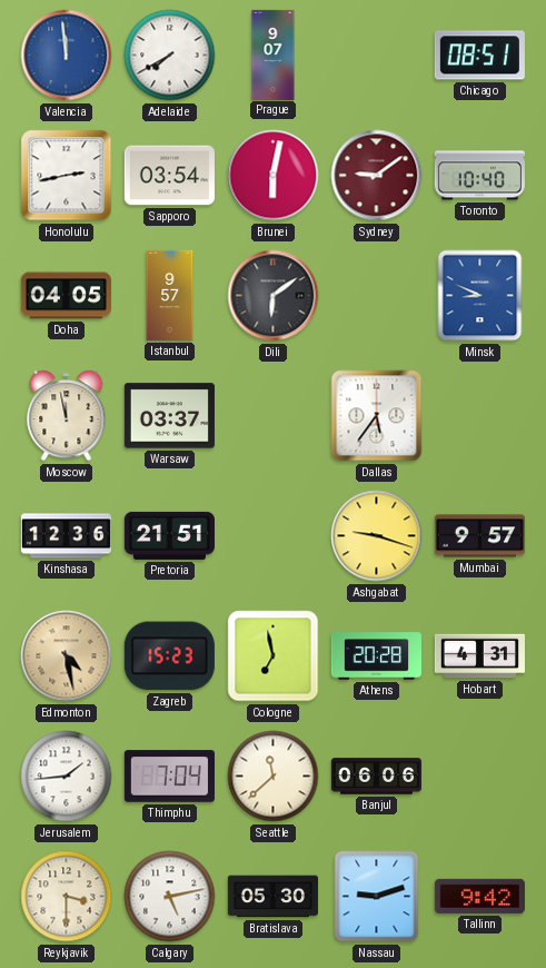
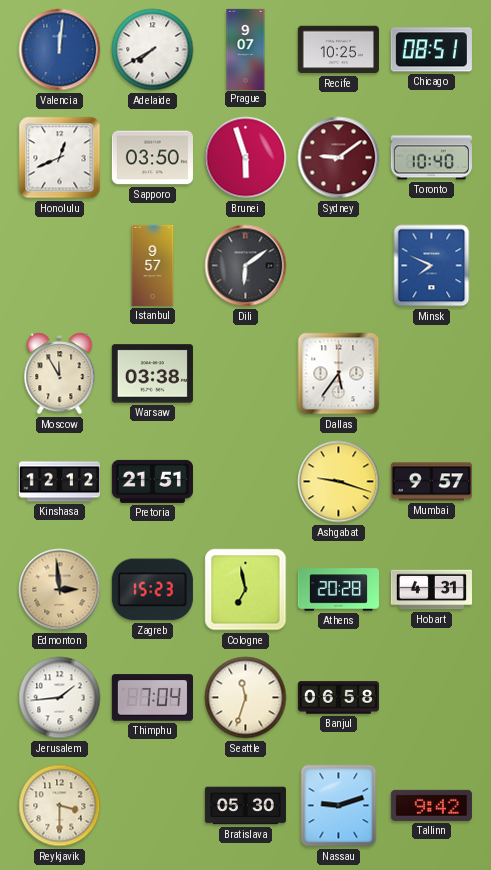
Valencia: 11:59 -> 12:01
Recife: none -> 10:25
Honolulu: 2:43 -> 12:41
Sapporo: 03:54 -> 03:50
Brunei: 6:02 -> 5:57
Doha: 04:05 -> none
Minsk: 8:49 -> 7:49
Moscow: 11:58 -> 11:55
Warsaw: 03:37 -> 03:38
Kinshasa: 12:36 -> 12:12
Edmonton: 4:28 -> 2:59
Seattle: 11:38 -> 11:33
Banjul: 06:06 -> 06:58
Calgary: 5:13 -> none
